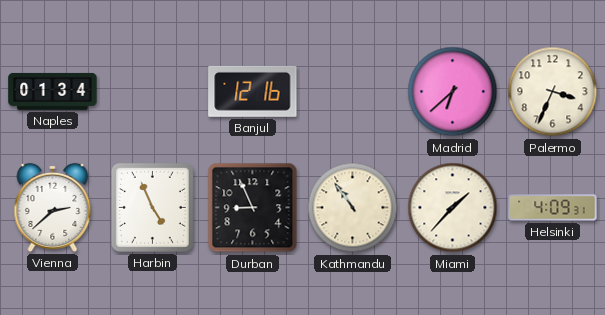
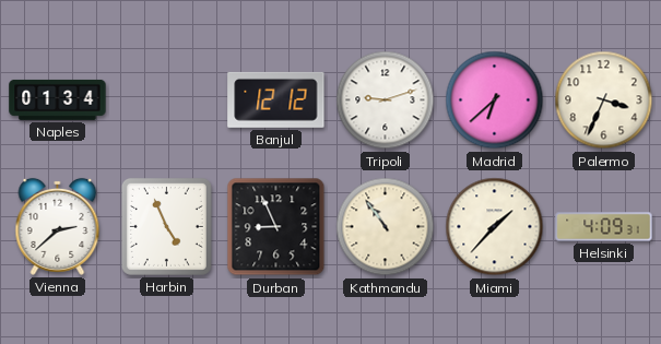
Banjul: 12:16 -> 12:12
Tripoli: none -> 9:12
